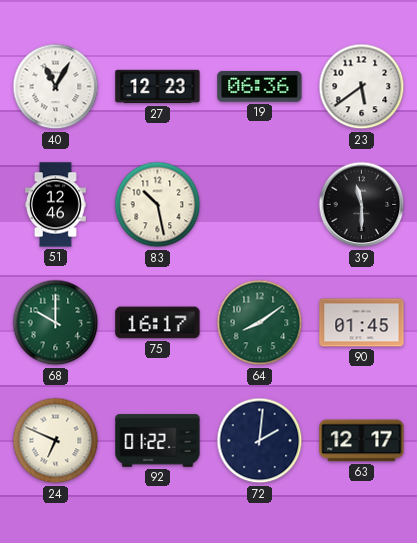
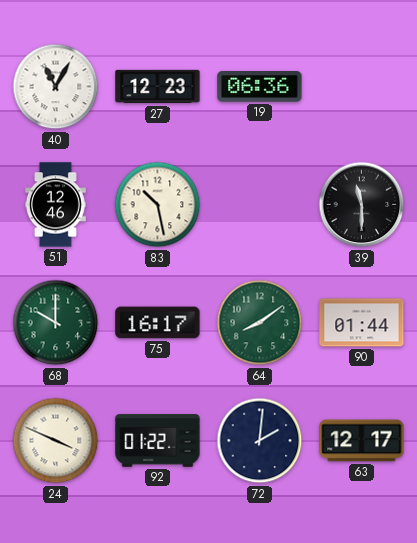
23: 5:39 -> none
90: 01:45 -> 01:44
24: 6:49 -> 3:49
